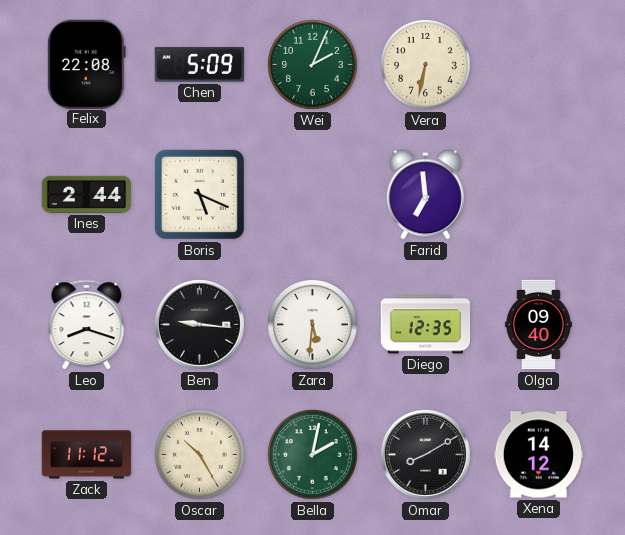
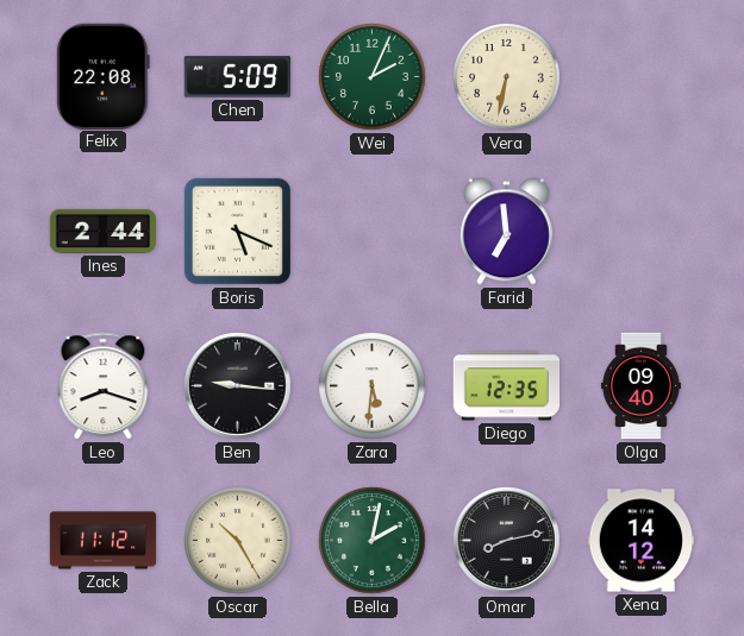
Omar: 8:10 -> 8:13
